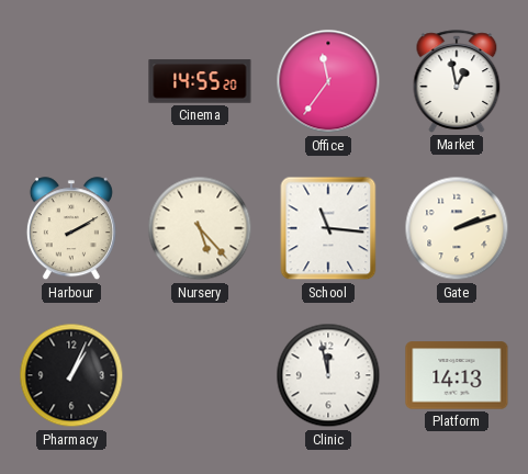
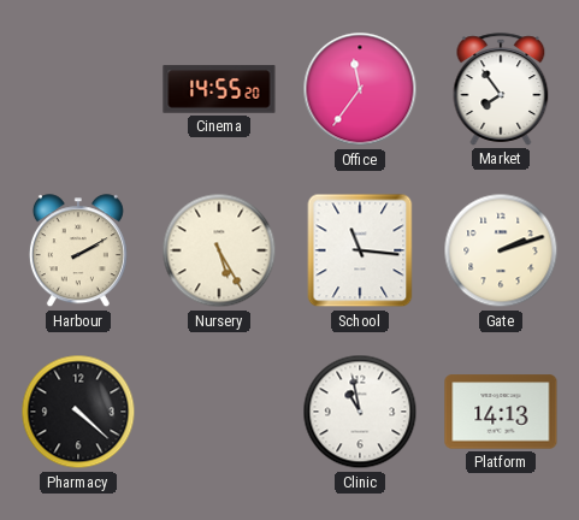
Market: 12:58 -> 7:54
Nursery: 5:23 -> 5:25
Pharmacy: 1:04 -> 4:22
Clinic: 11:58 -> 10:58
